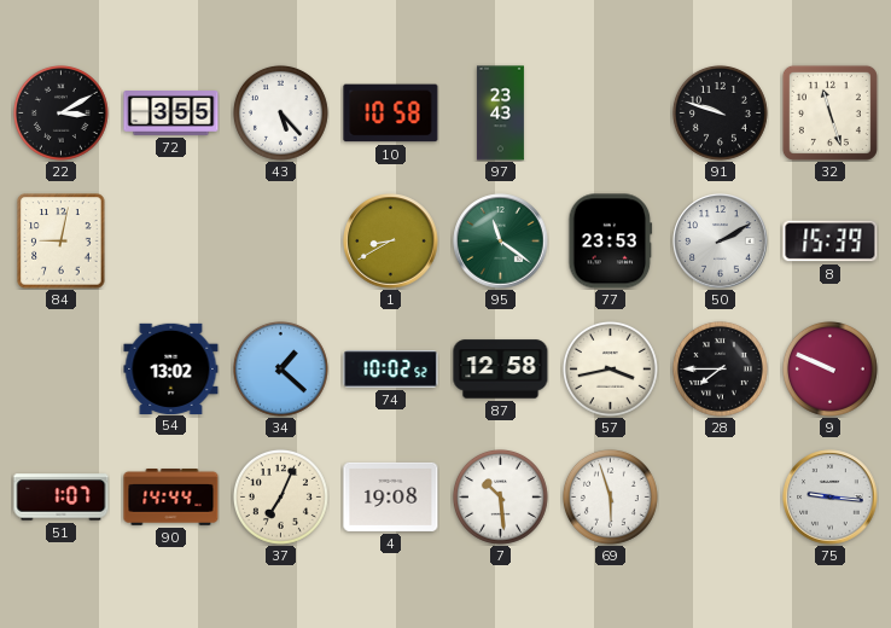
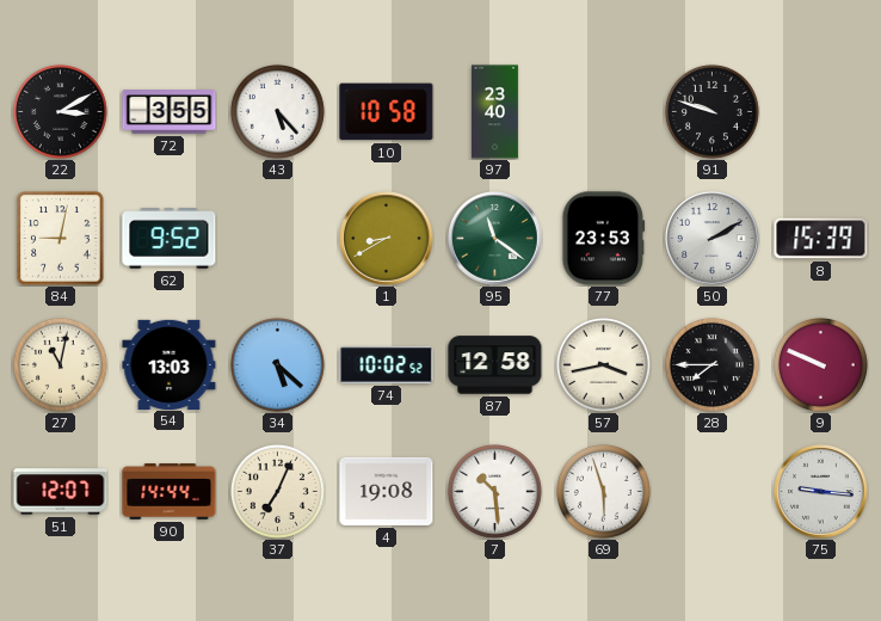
97: 23:43 -> 23:40
32: 11:27 -> none
62: none -> 9:52
27: none -> 11:02
54: 13:02 -> 13:03
34: 1:22 -> 5:22
51: 1:07 -> 12:07
